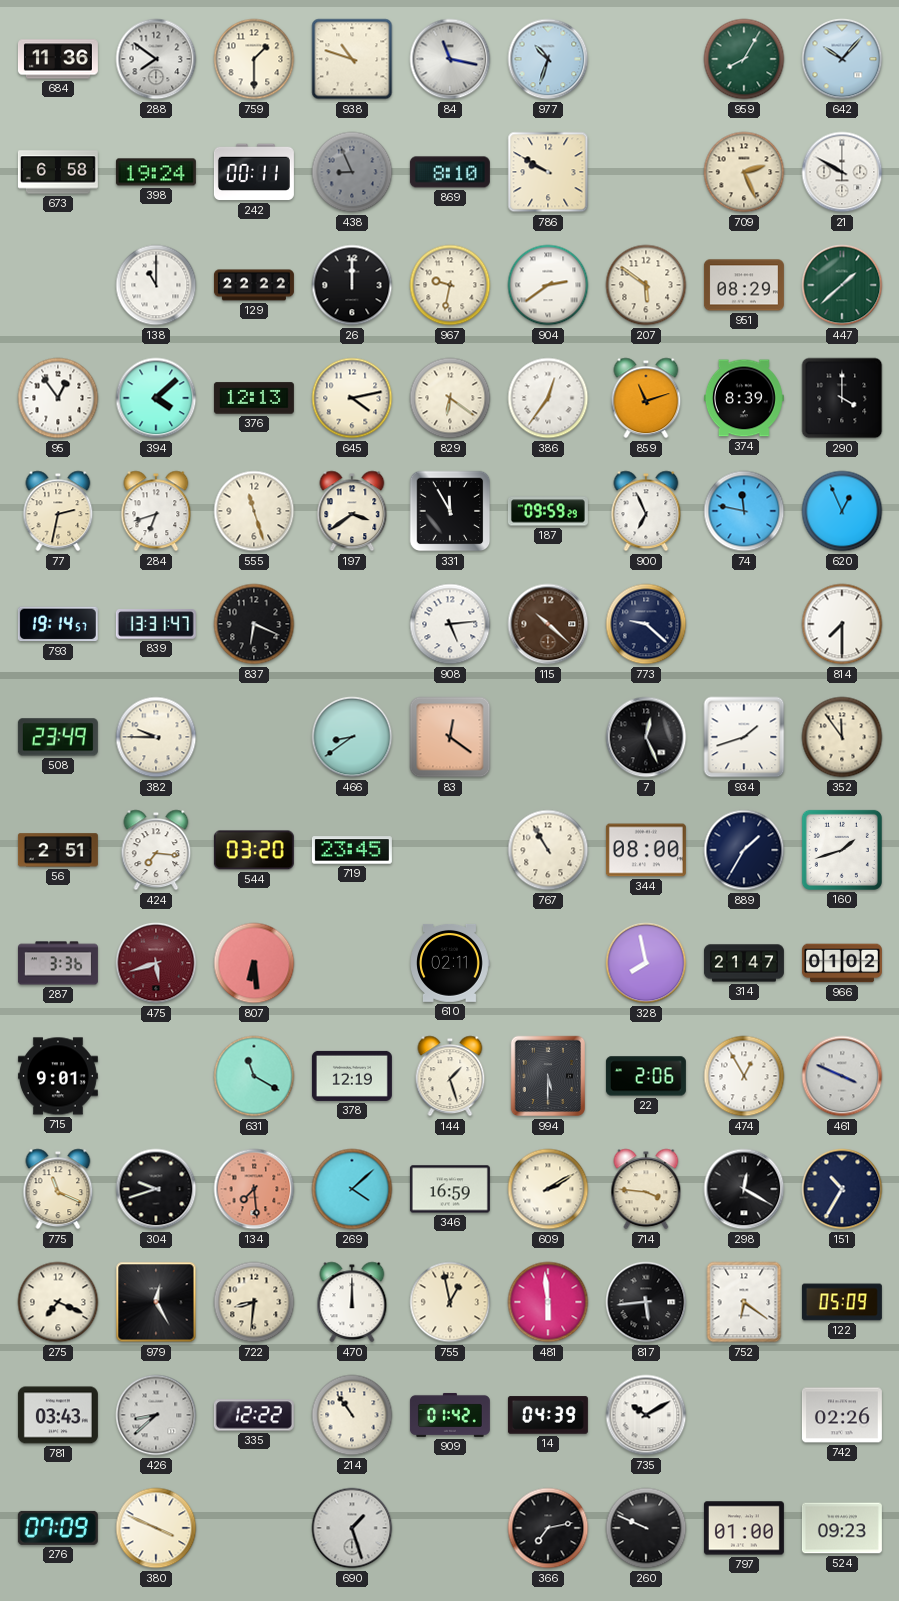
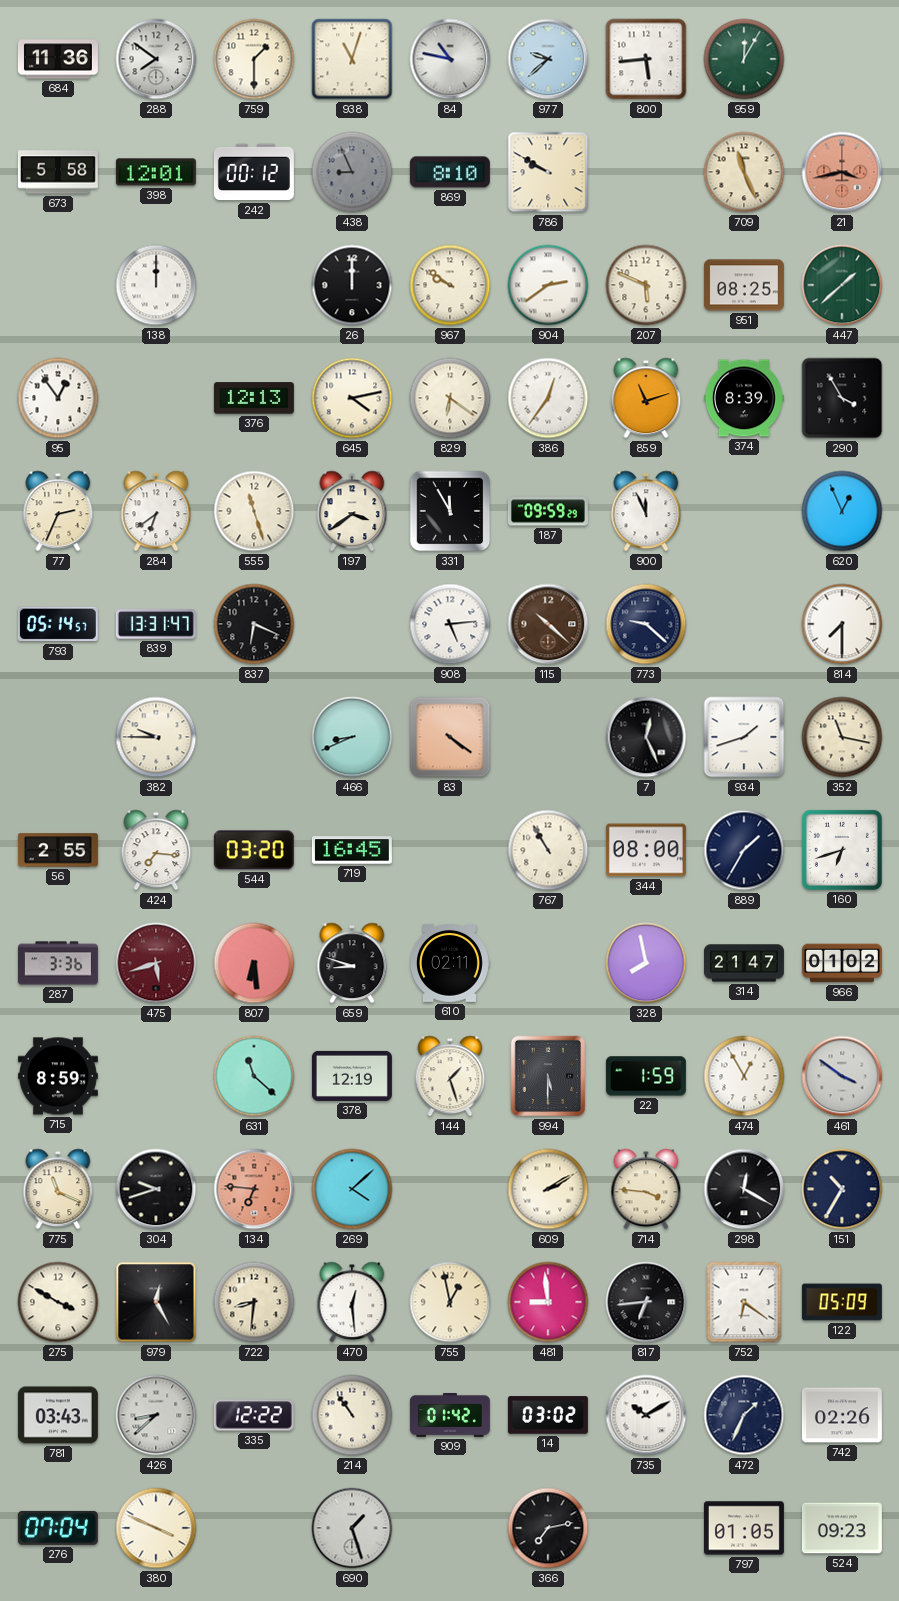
938: 10:48 -> 11:03
84: 11:17 -> 10:47
977: 10:33 -> 9:38
800: none -> 5:44
959: 8:05 -> 12:05
642: 10:07 -> none
673: 6:58 -> 5:58
398: 19:24 -> 12:01
242: 00:11 -> 00:12
709: 2:26 -> 11:26
21: 9:50 -> 3:43
21 dial: white -> salmon
138: 11:00 -> 12:00
129: 22:22 -> none
967: 9:32 -> 9:51
207: 5:51 -> 5:49
951: 08:29 -> 08:25
394: 4:08 -> none
290: 4:00 -> 3:55
77: 2:32 -> 2:34
284: 6:42 -> 6:39
900: 6:56 -> 11:56
74: 11:47 -> none
793: 19:14 -> 05:14
508: 23:49 -> none
466: 8:39 -> 8:41
83: 12:21 -> 4:21
352: 11:54 -> 11:17
56: 2:51 -> 2:55
719: 23:45 -> 16:45
160: 1:42 -> 6:42
659: none -> 8:48
715: 9:01 -> 8:59
631: 11:20 -> 11:22
22: 2:06 -> 1:59
461: 3:49 -> 3:51
134: 7:29 -> 6:46
346: 16:59 -> none
275: 7:19 -> 3:50
470: 12:00 -> 12:29
481: 5:59 -> 8:59
817: 5:44 -> 6:44
14: 04:39 -> 03:02
472: none -> 1:34
276: 07:09 -> 07:04
260: 9:49 -> none
797: 01:00 -> 01:05
